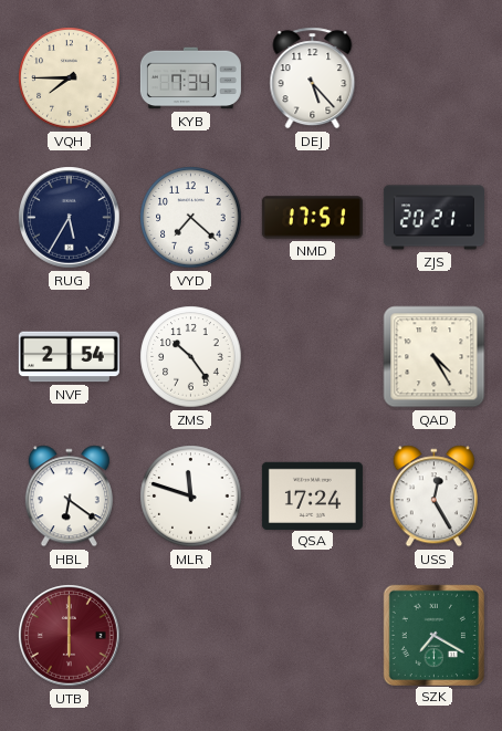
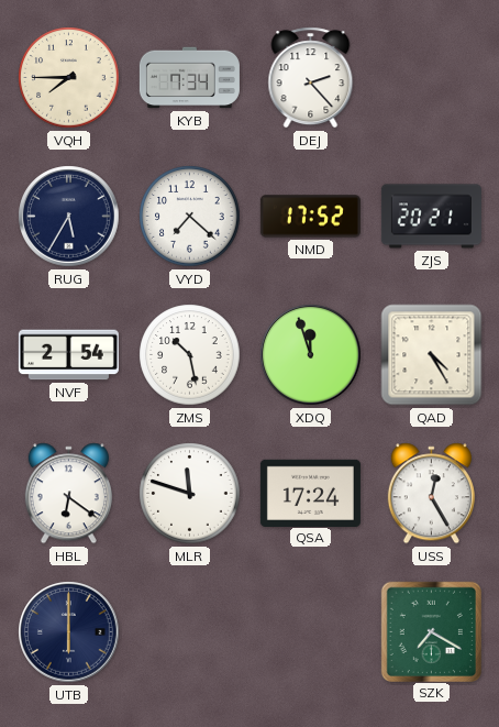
DEJ: 5:23 -> 2:23
NMD: 17:51 -> 17:52
ZMS: 10:24 -> 10:28
XDQ: none -> 11:57
UTB dial: burgundy -> navy
